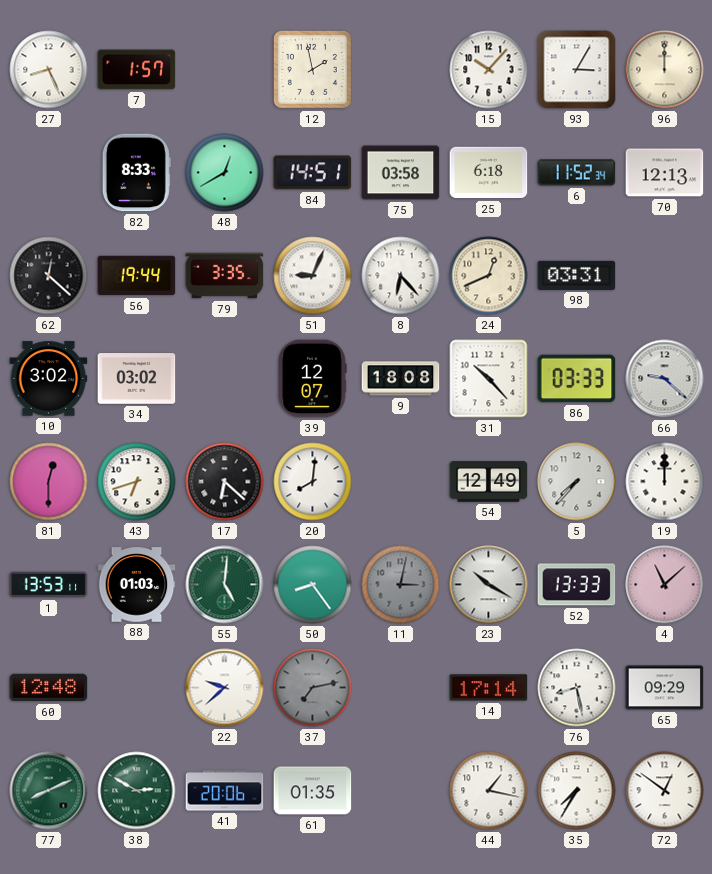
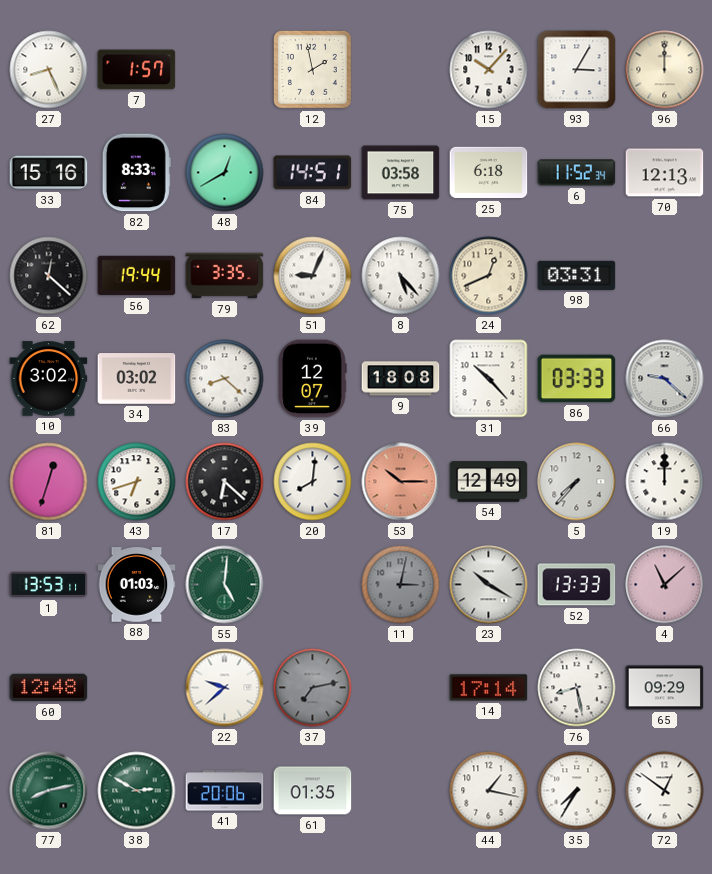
33: none -> 15:16
8: 6:23 -> 5:23
83: none -> 8:22
81: 12:30 -> 12:33
53: none -> 10:15
50: 8:24 -> none
77: 8:11 -> 8:13
